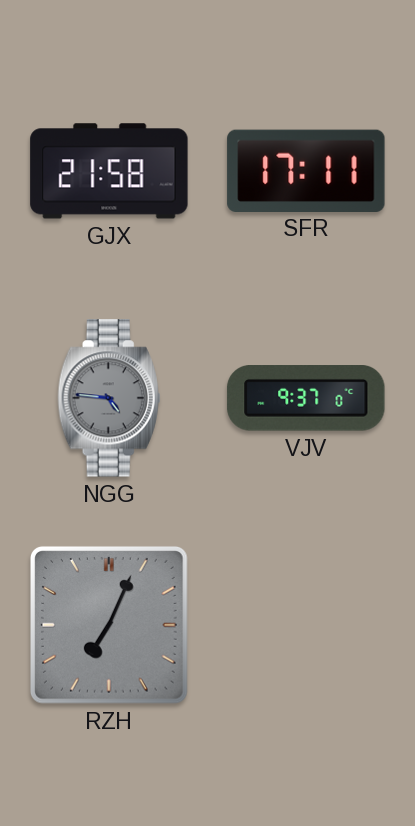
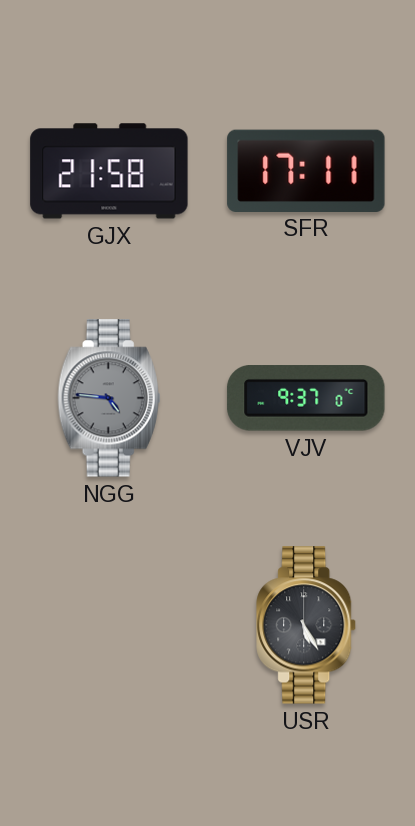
RZH: 7:04 -> none
USR: none -> 5:25
